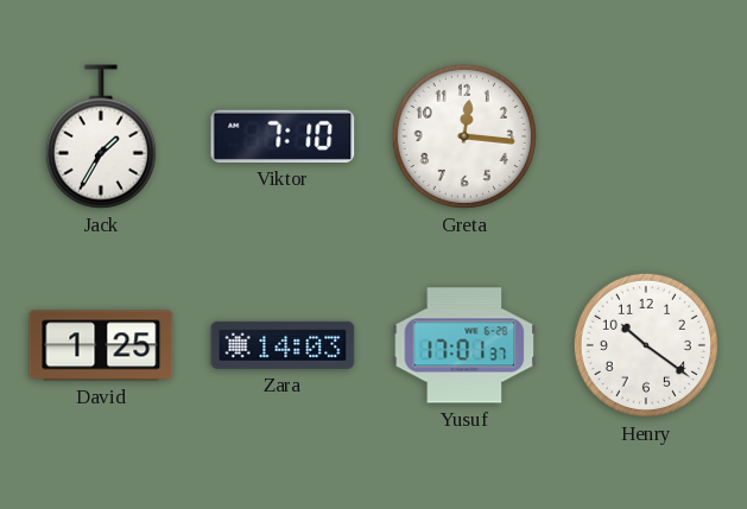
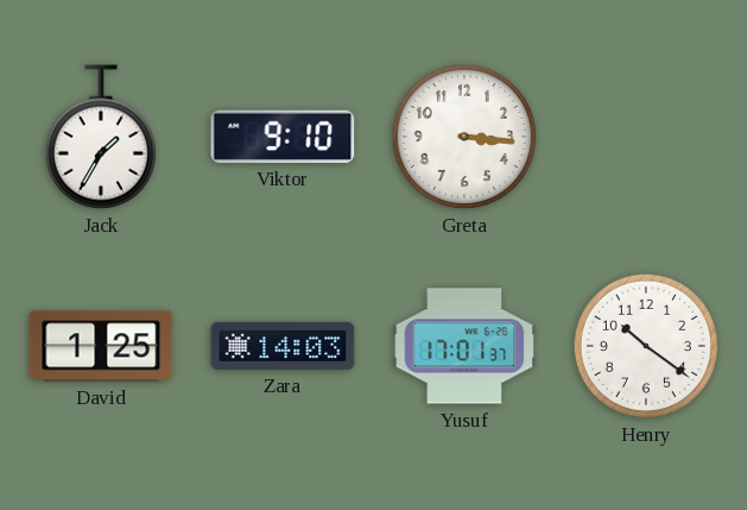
Viktor: 7:10 -> 9:10
Greta: 12:16 -> 3:16
